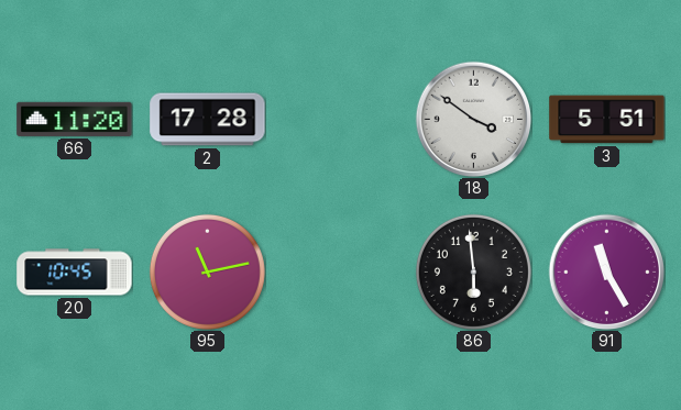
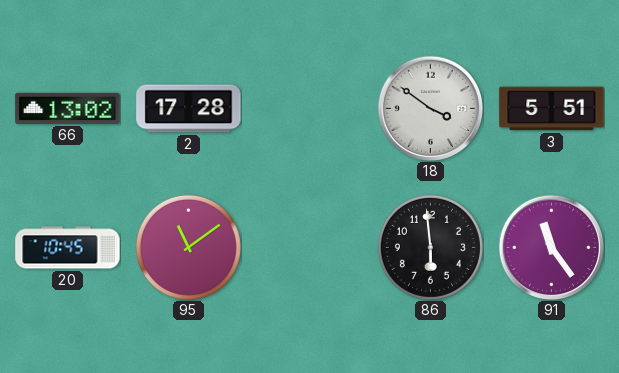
66: 11:20 -> 13:02
95: 11:13 -> 11:09
91: 11:25 -> 11:24
